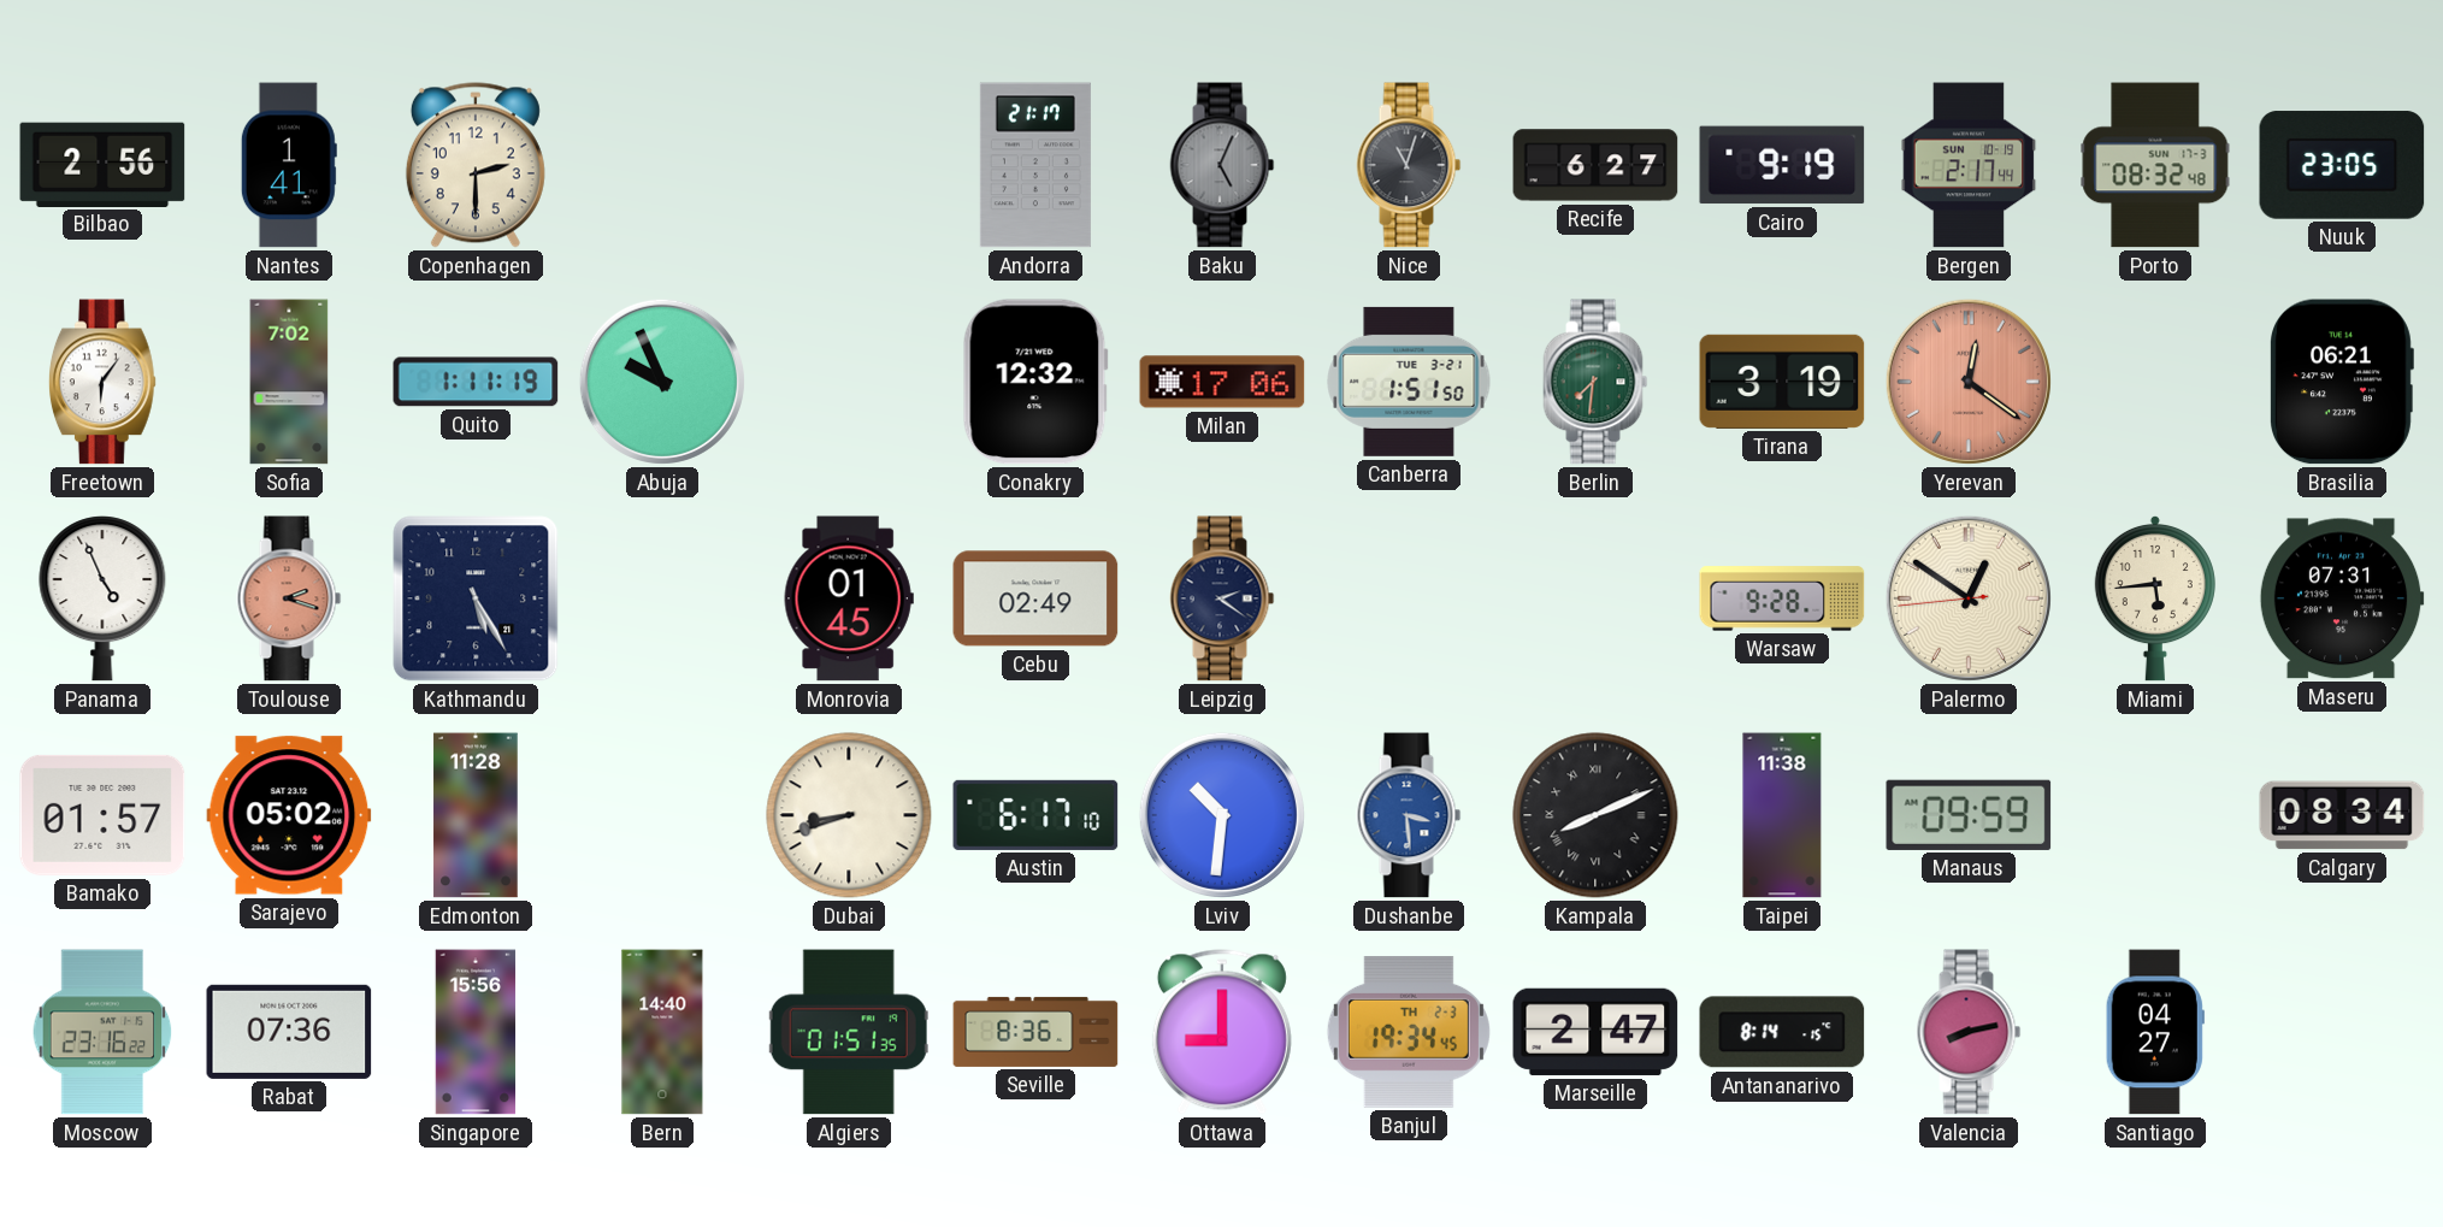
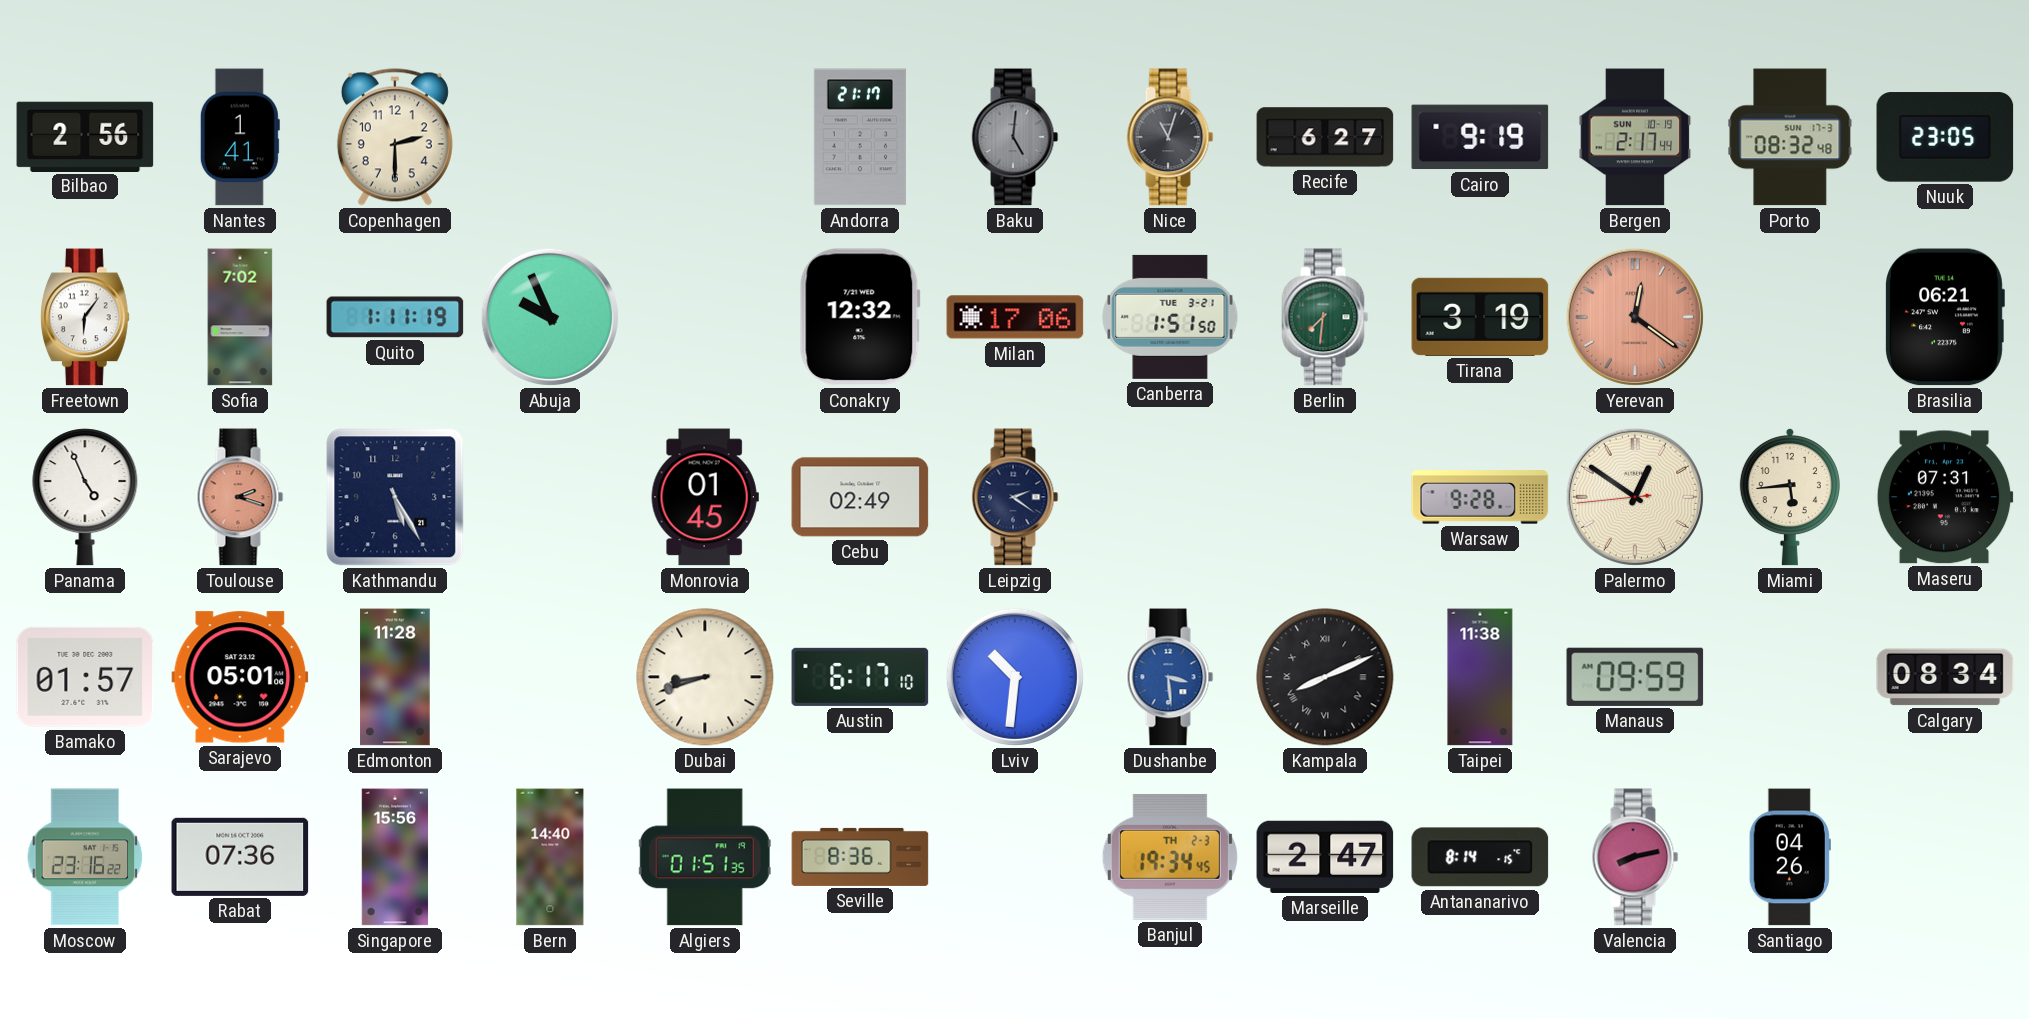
Baku: 5:04 -> 5:01
Sarajevo: 05:02 -> 05:01
Ottawa: 9:00 -> none
Santiago: 04:27 -> 04:26
